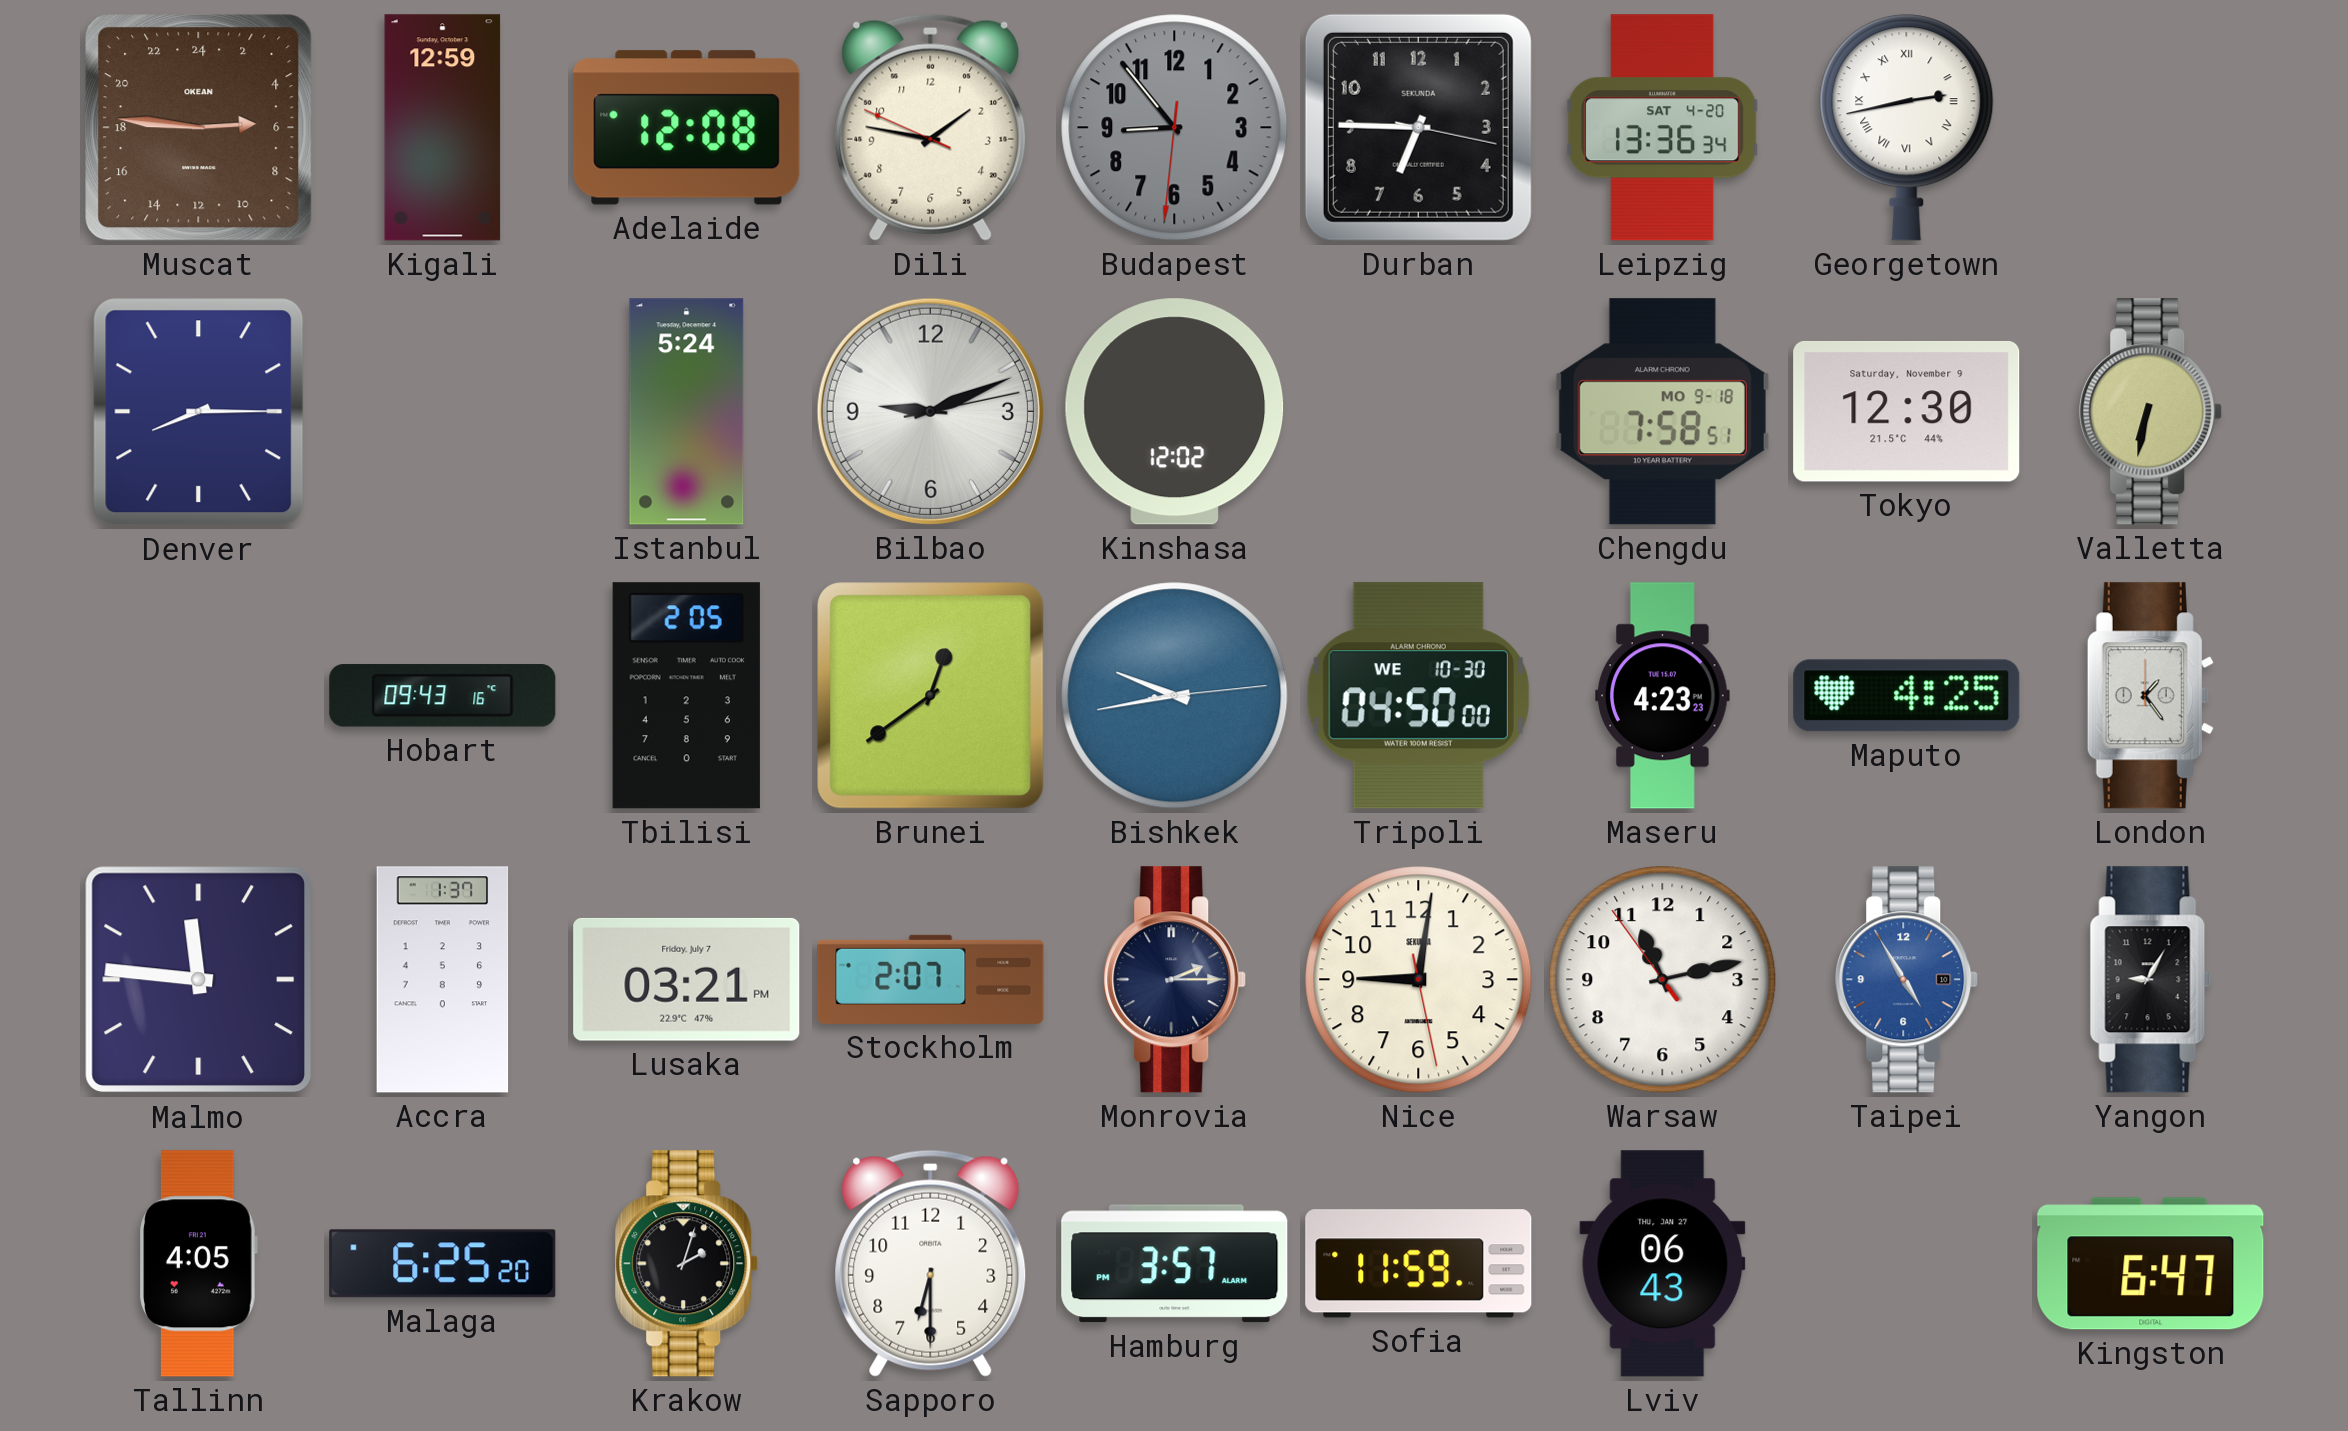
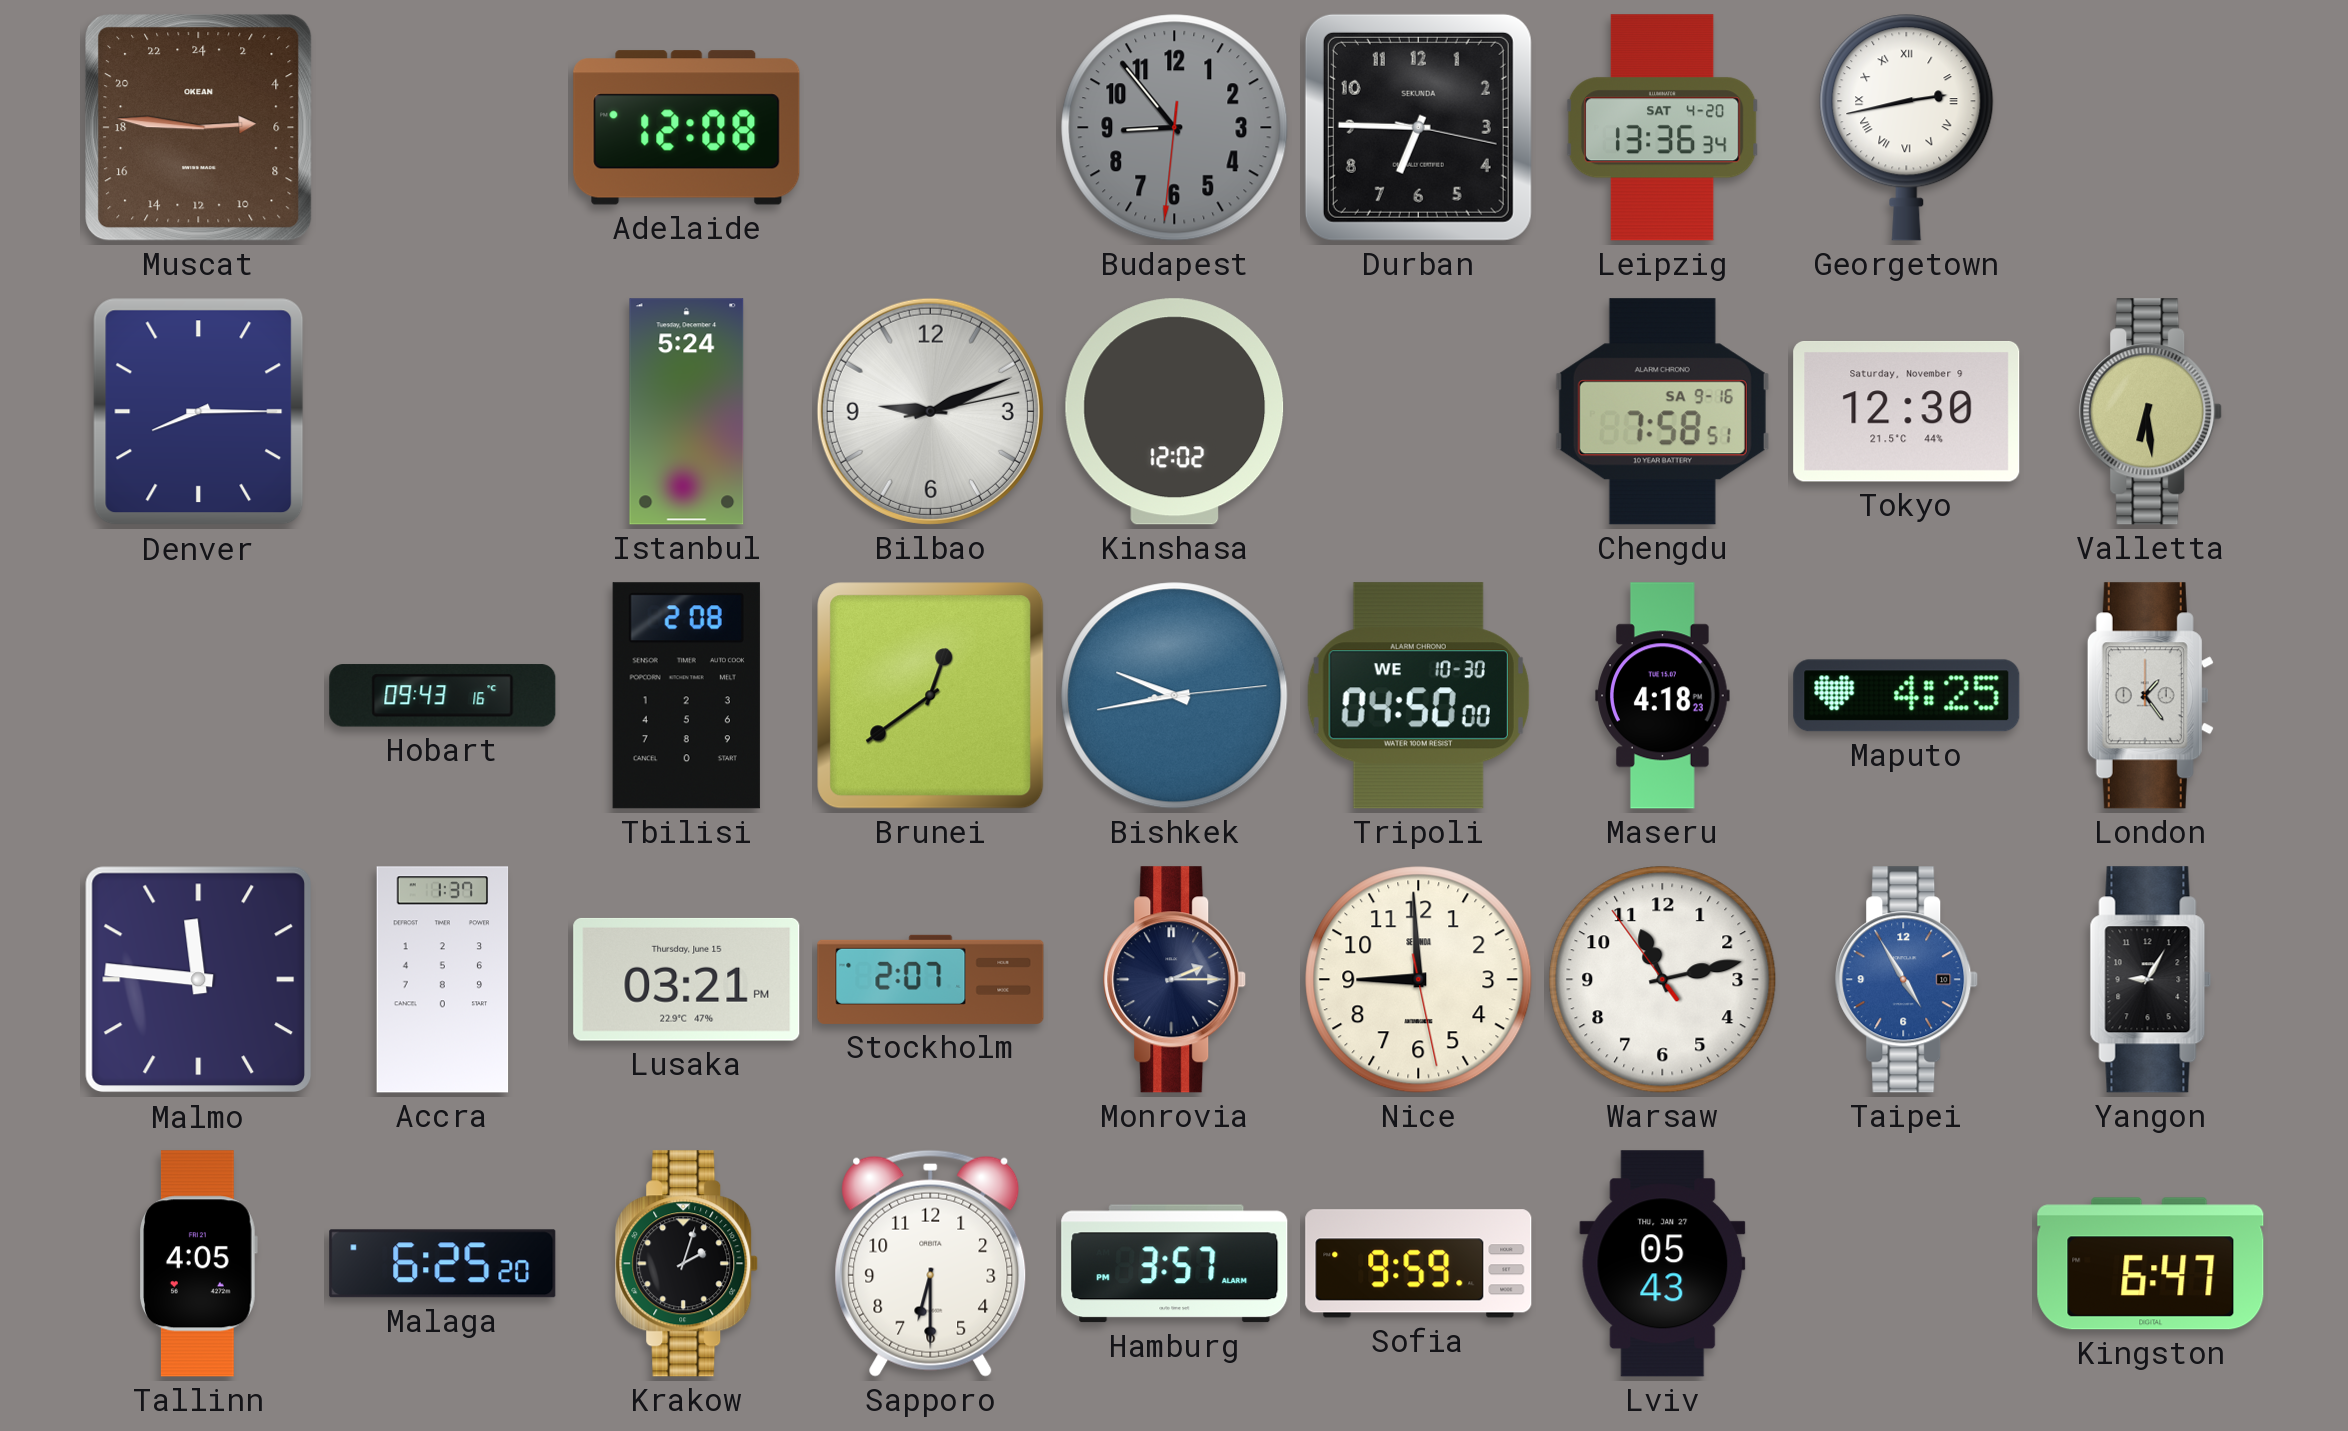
Kigali: 12:59 -> none
Dili: 1:46 -> none
Chengdu date: MO 9-18 -> SA 9-16
Valletta: 6:32 -> 6:29
Tbilisi: 2:05 -> 2:08
Maseru: 4:23 -> 4:18
Lusaka date: Friday, July 7 -> Thursday, June 15
Nice: 9:01 -> 8:59
Sofia: 11:59 -> 9:59
Lviv: 06:43 -> 05:43
